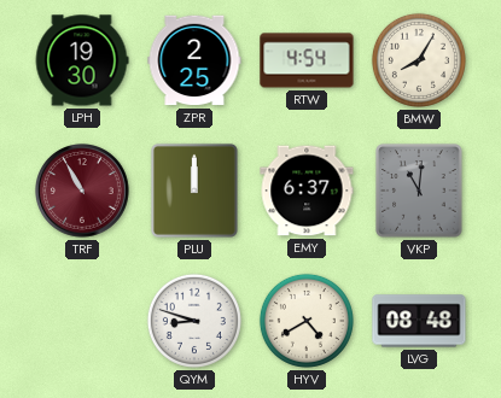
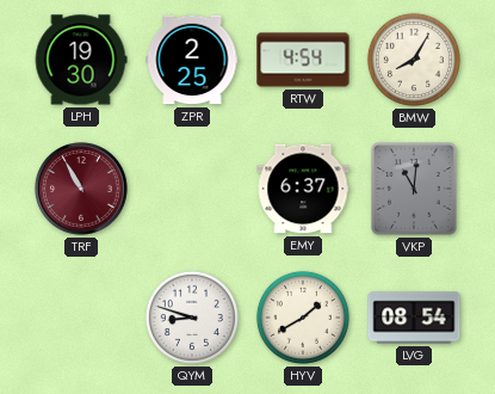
PLU: 12:00 -> none
HYV: 4:40 -> 1:40
LVG: 08:48 -> 08:54
